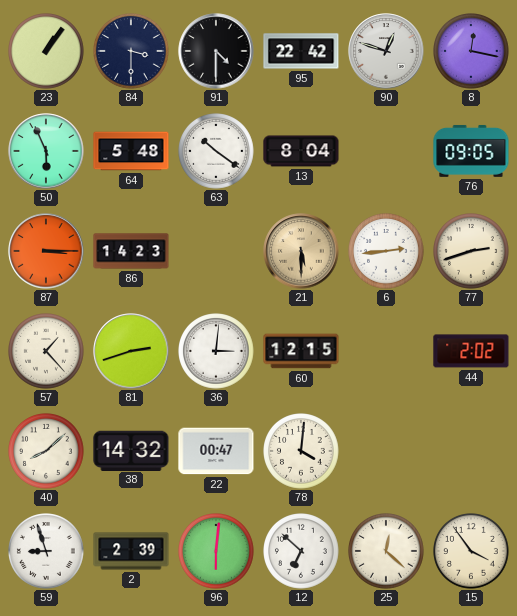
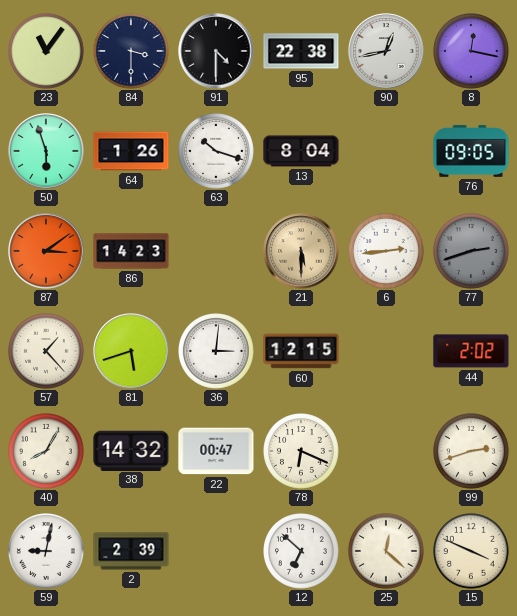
23: 1:06 -> 11:06
95: 22:42 -> 22:38
90: 12:48 -> 12:43
50: 5:56 -> 5:57
64: 5:48 -> 1:26
63: 10:21 -> 10:18
87: 3:15 -> 3:09
77 dial: cream -> grey
81: 2:42 -> 5:42
40: 8:08 -> 8:05
78: 4:01 -> 6:19
99: none -> 2:42
59: 8:57 -> 9:02
96: 6:01 -> none
15: 3:54 -> 3:49
